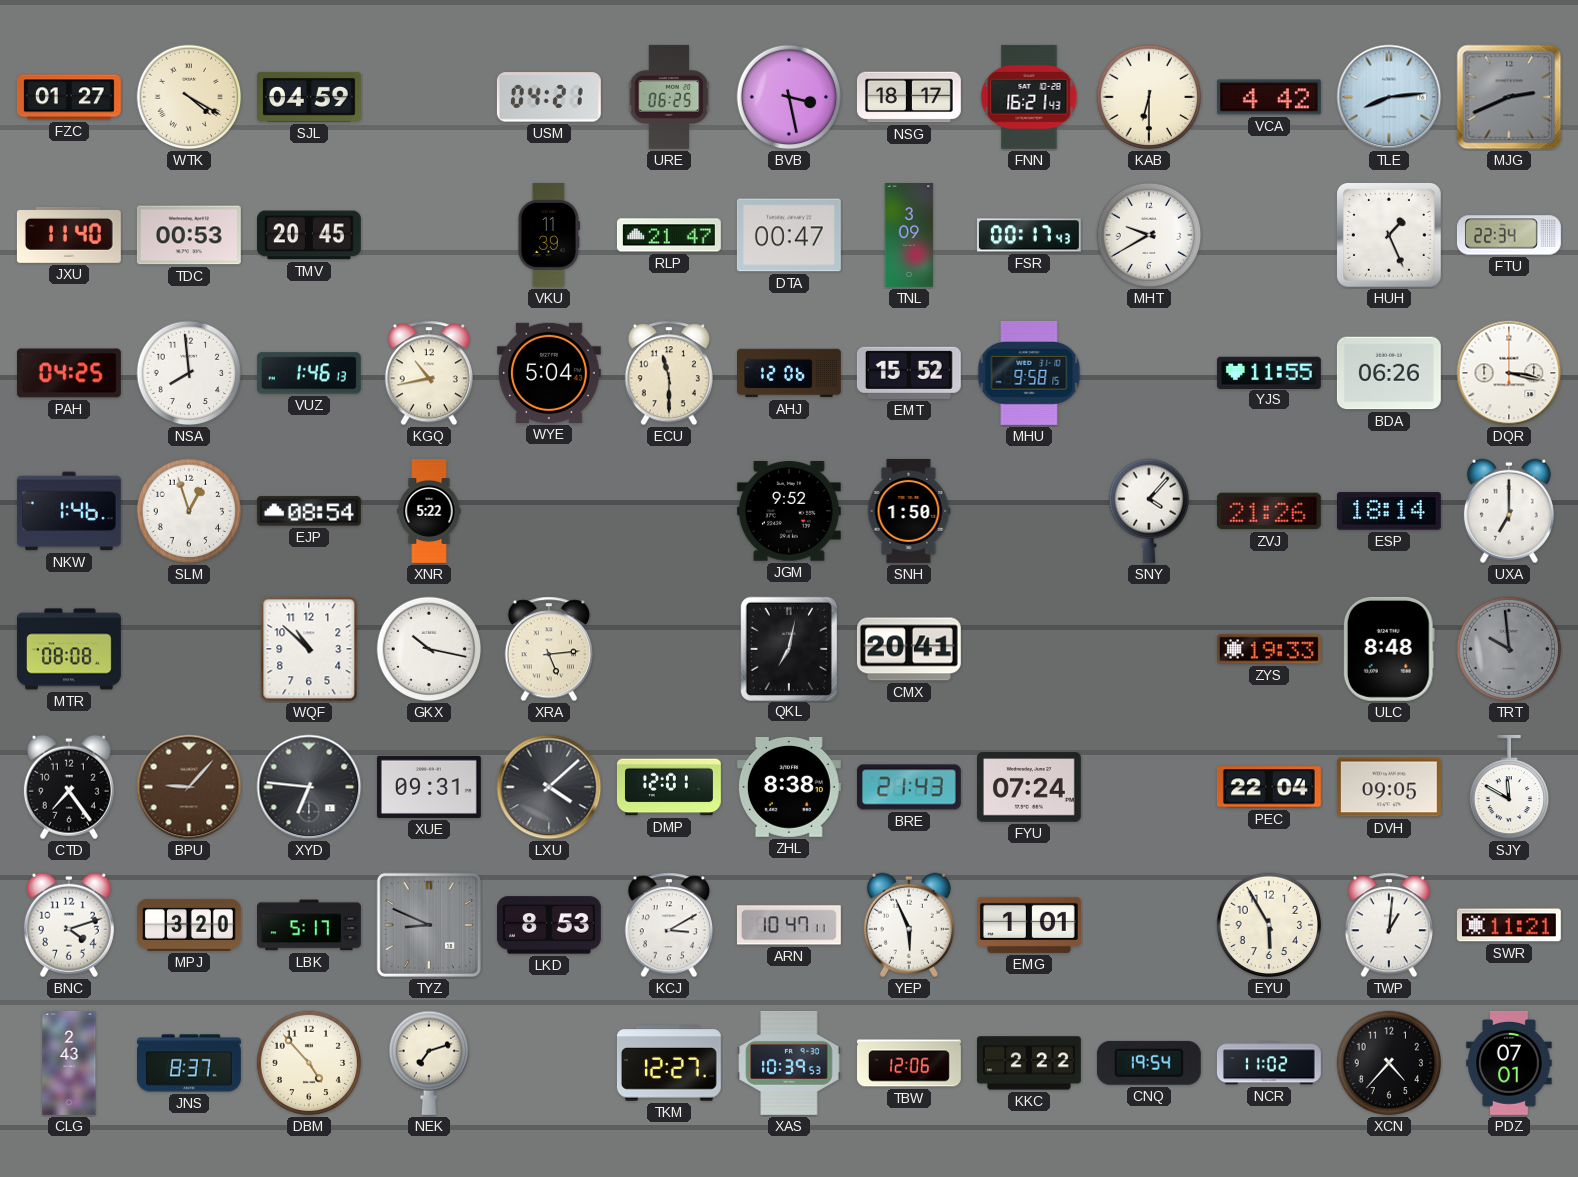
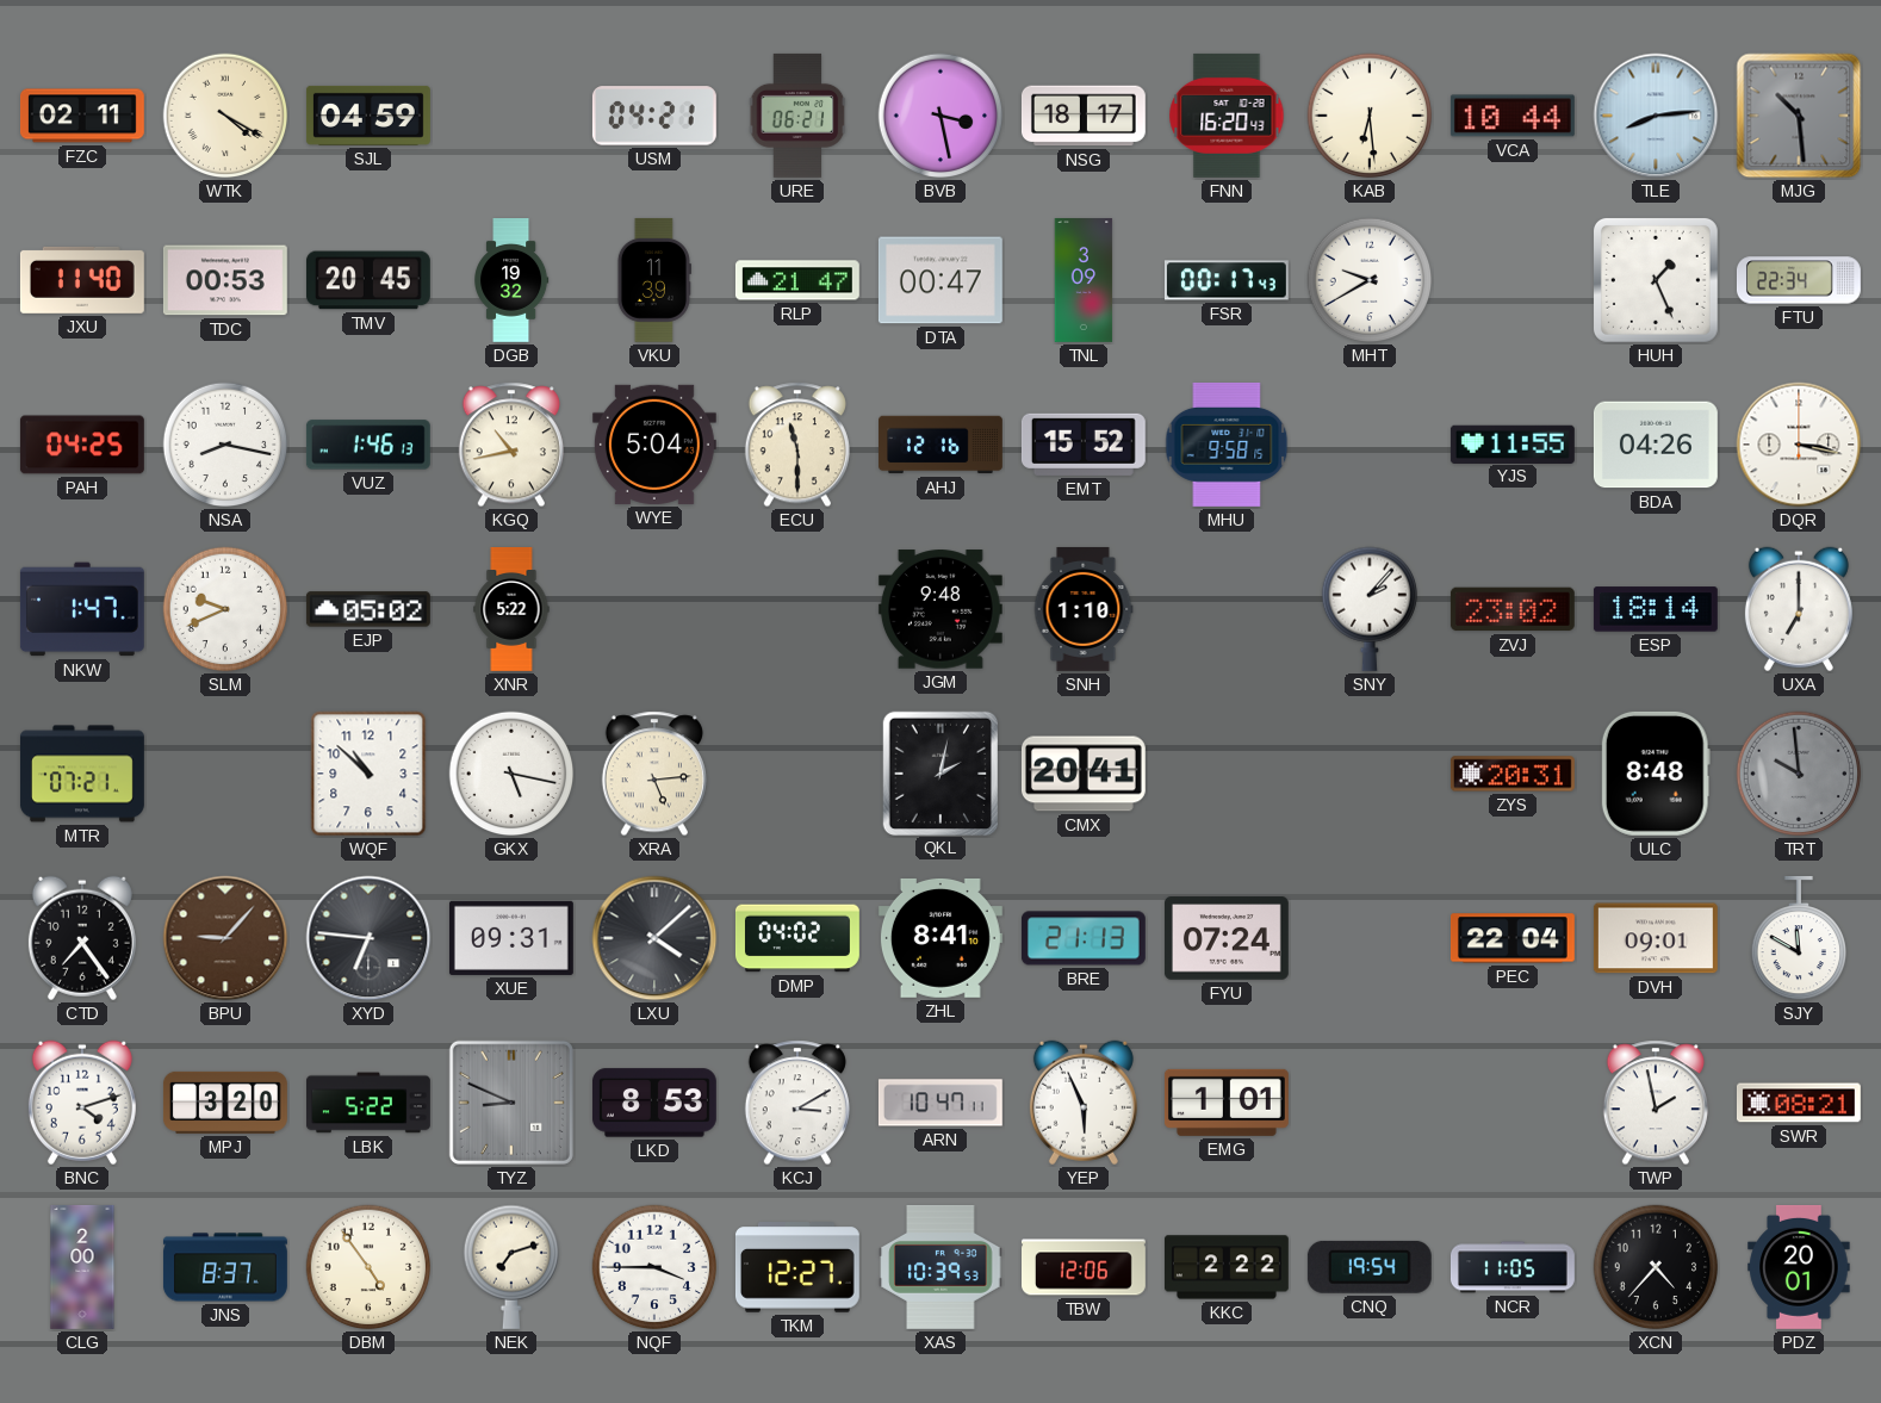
FZC: 01:27 -> 02:11
URE: 06:25 -> 06:21
FNN: 16:21 -> 16:20
KAB: 6:30 -> 6:29
VCA: 4:42 -> 10:44
MJG: 2:41 -> 10:29
DGB: none -> 19:32
NSA: 7:59 -> 8:17
AHJ: 12:06 -> 12:16
BDA: 06:26 -> 04:26
NKW: 1:46 -> 1:47
SLM: 12:57 -> 9:41
EJP: 08:54 -> 05:02
JGM: 9:52 -> 9:48
SNH: 1:50 -> 1:10
SNY: 4:07 -> 2:07
ZVJ: 21:26 -> 23:02
MTR: 08:08 -> 07:21
GKX: 10:17 -> 5:17
QKL: 7:02 -> 2:02
ZYS: 19:33 -> 20:31
DMP: 12:01 -> 04:02
ZHL: 8:38 -> 8:41
BRE: 21:43 -> 21:13
DVH: 09:05 -> 09:01
LBK: 5:17 -> 5:22
EYU: 5:55 -> none
TWP: 1:01 -> 1:58
SWR: 11:21 -> 08:21
CLG: 2:43 -> 2:00
DBM: 4:53 -> 4:54
NQF: none -> 3:45
NCR: 11:02 -> 11:05
PDZ: 07:01 -> 20:01
